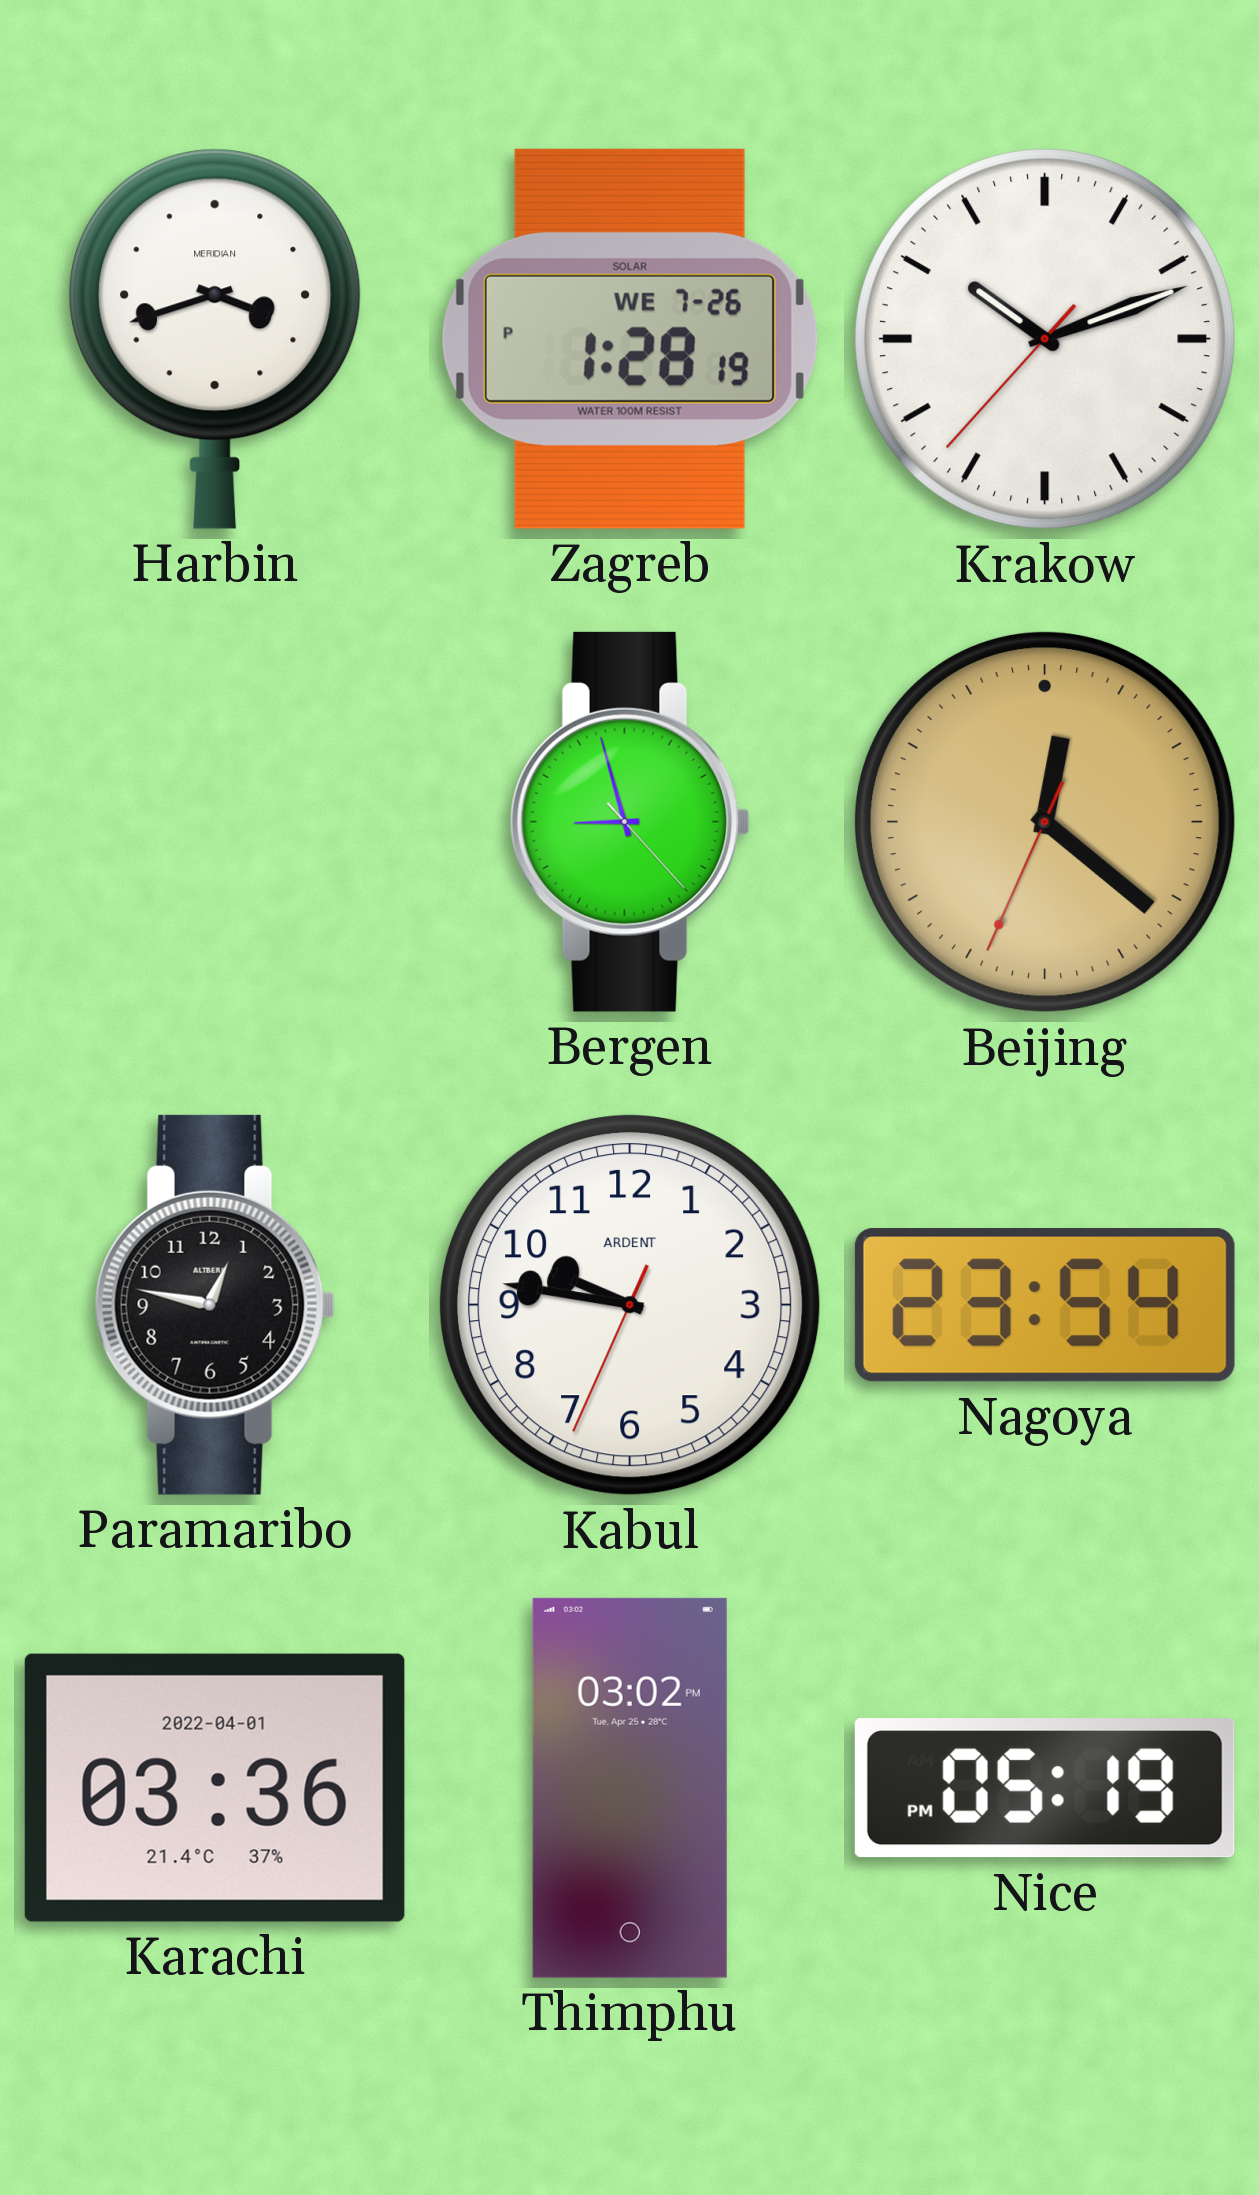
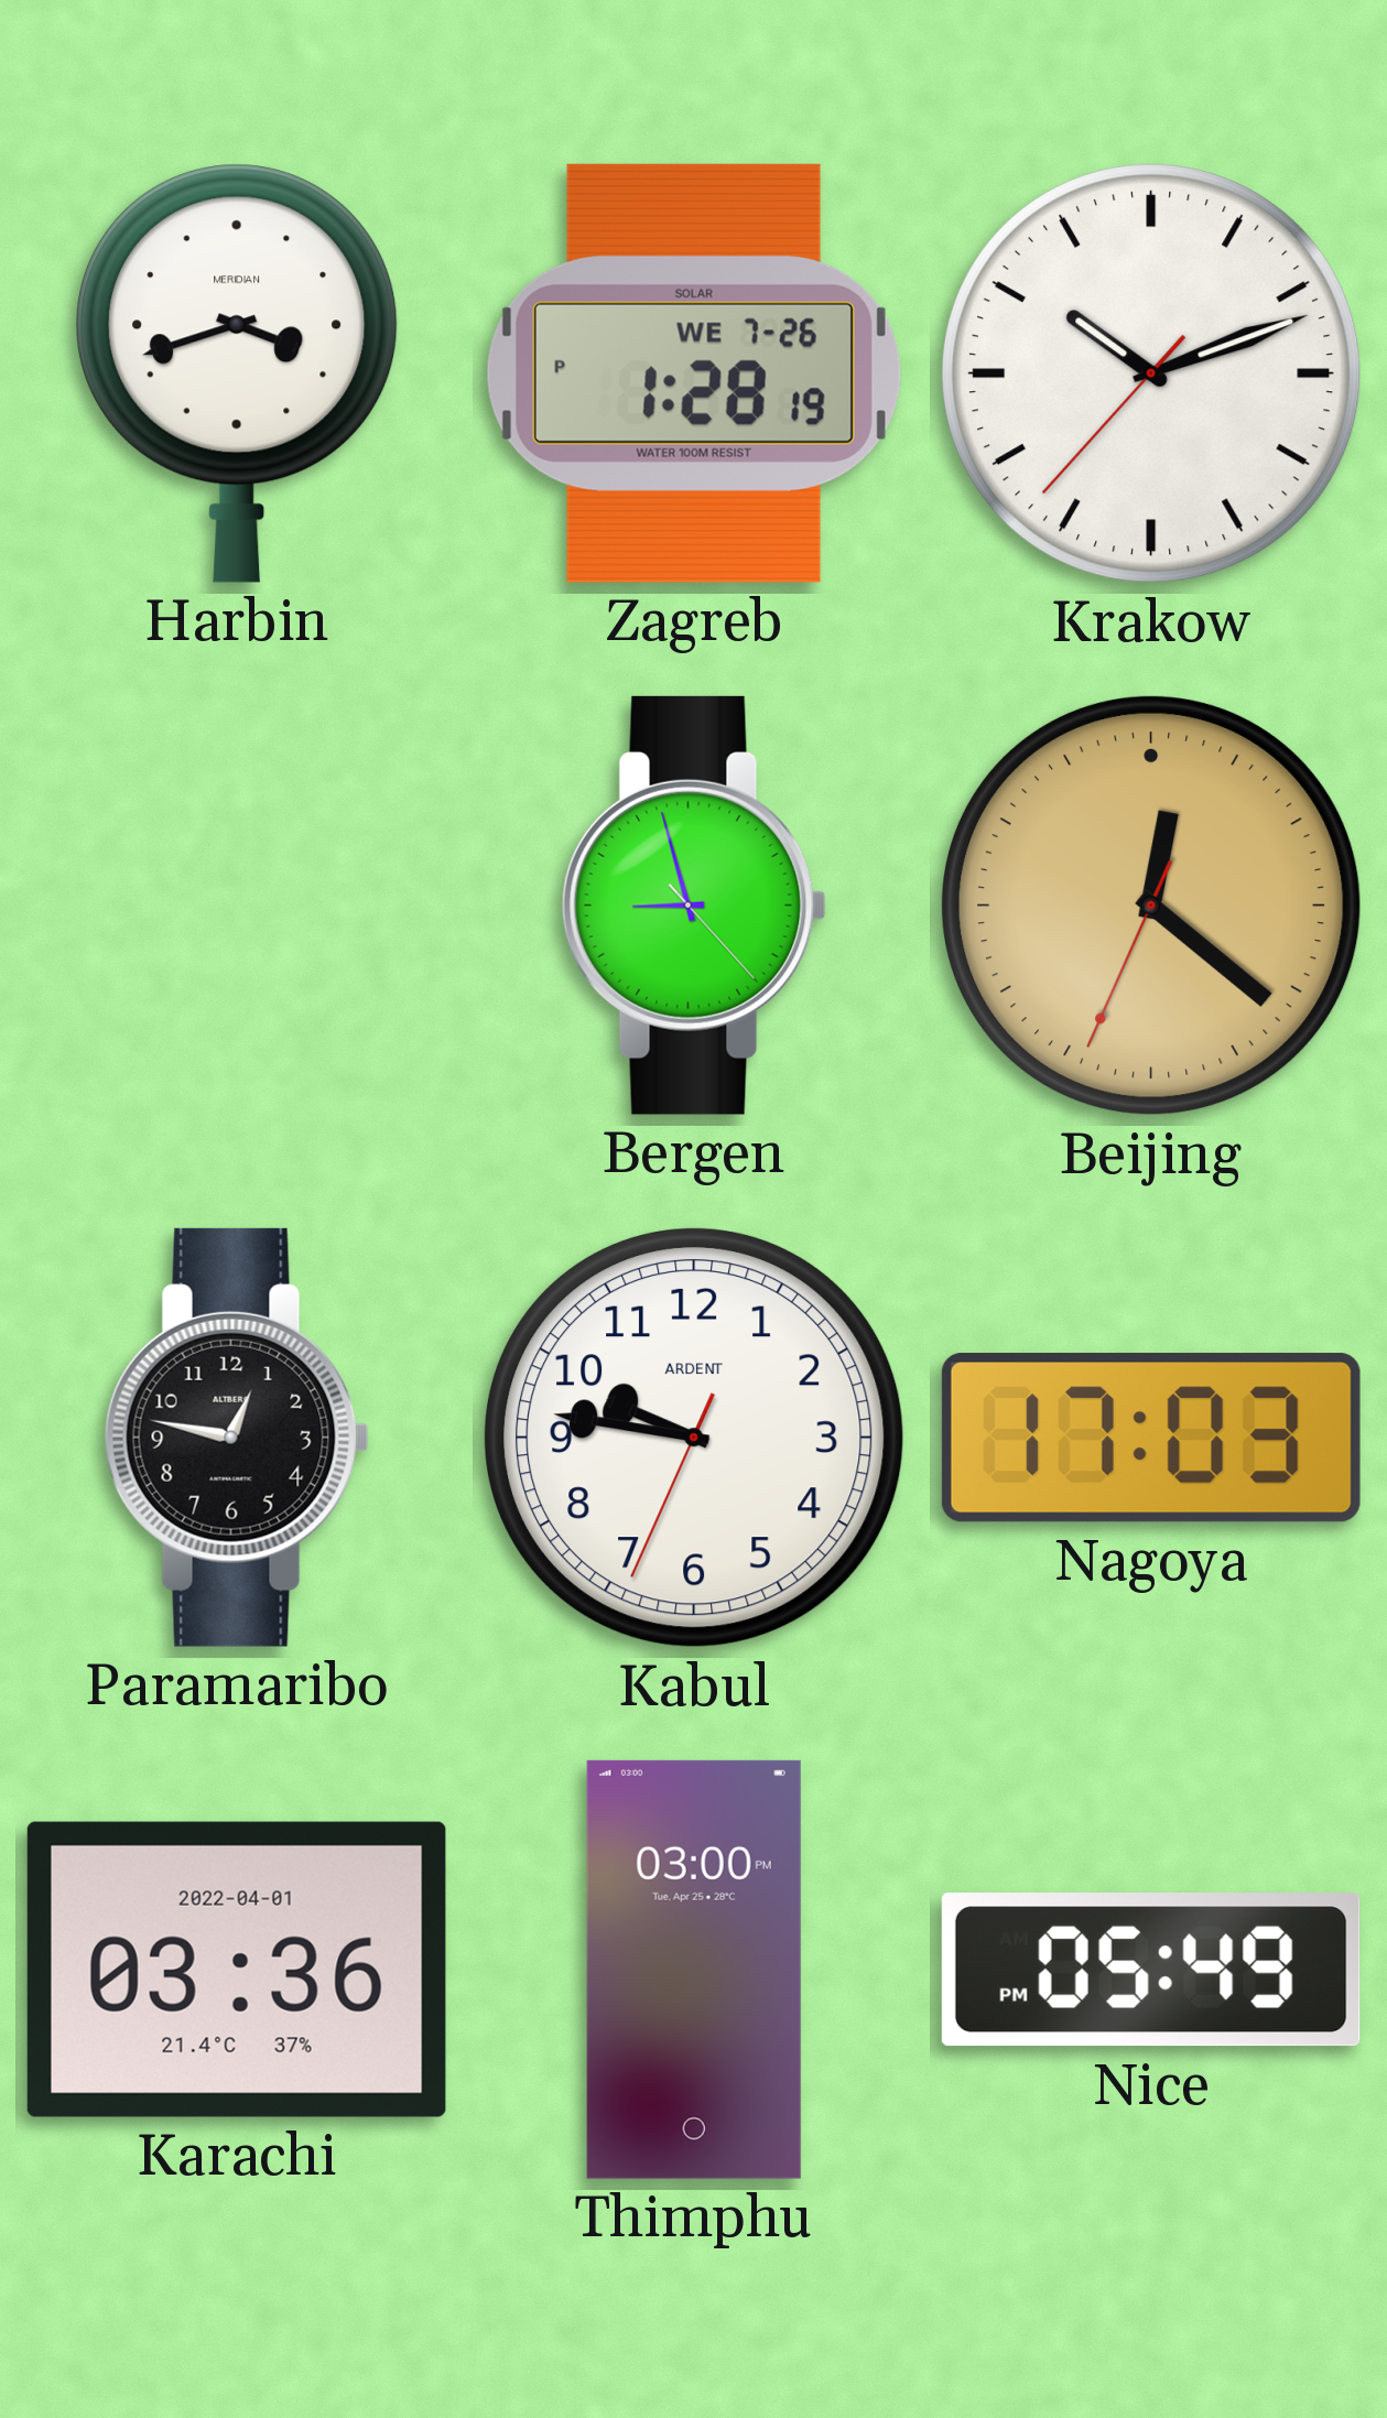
Nagoya: 23:54 -> 17:03
Thimphu: 03:02 -> 03:00
Nice: 05:19 -> 05:49
